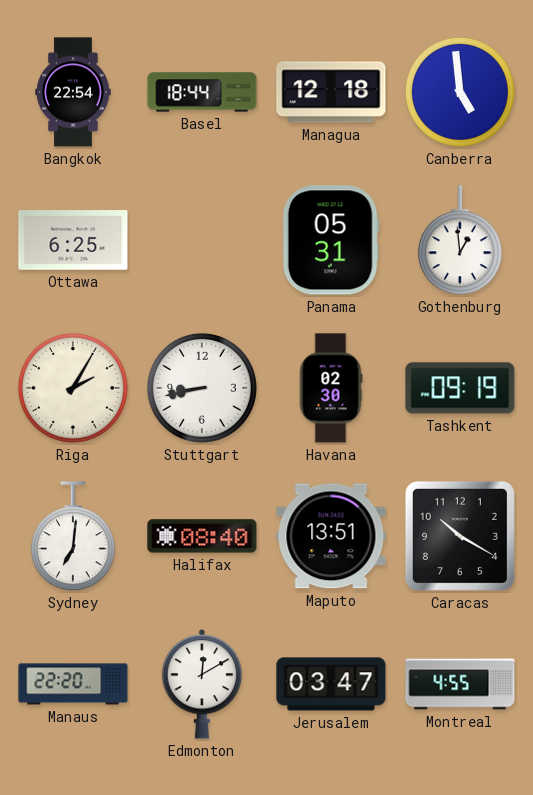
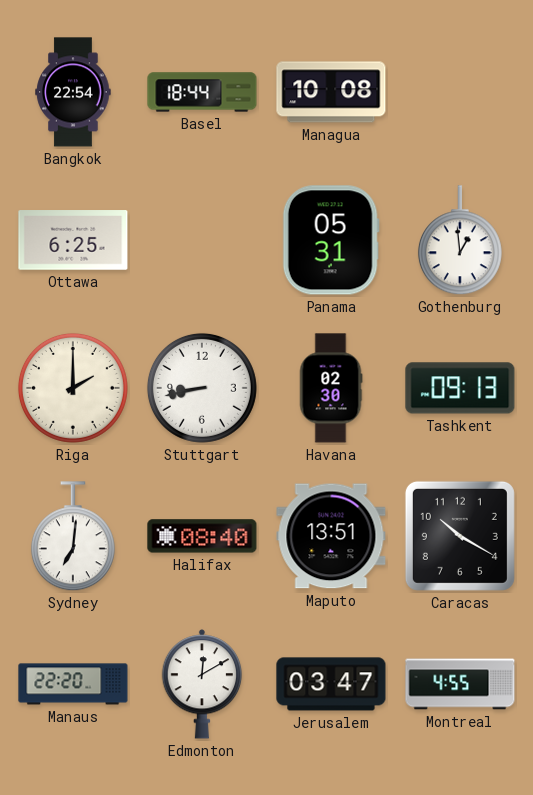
Managua: 12:18 -> 10:08
Canberra: 4:59 -> none
Riga: 2:05 -> 2:00
Tashkent: 09:19 -> 09:13
